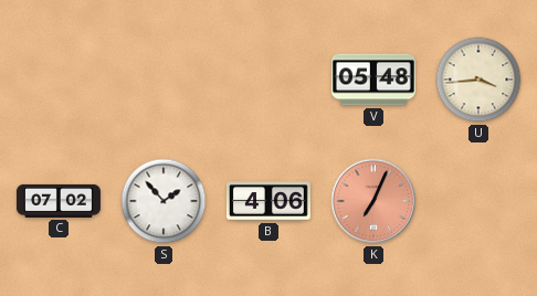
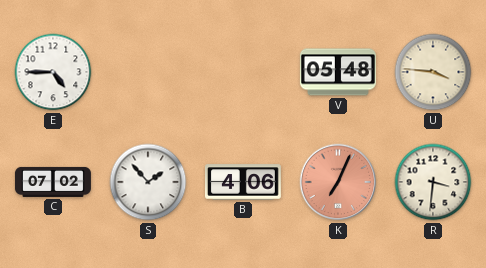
E: none -> 4:45
U: 3:44 -> 3:46
R: none -> 3:31
